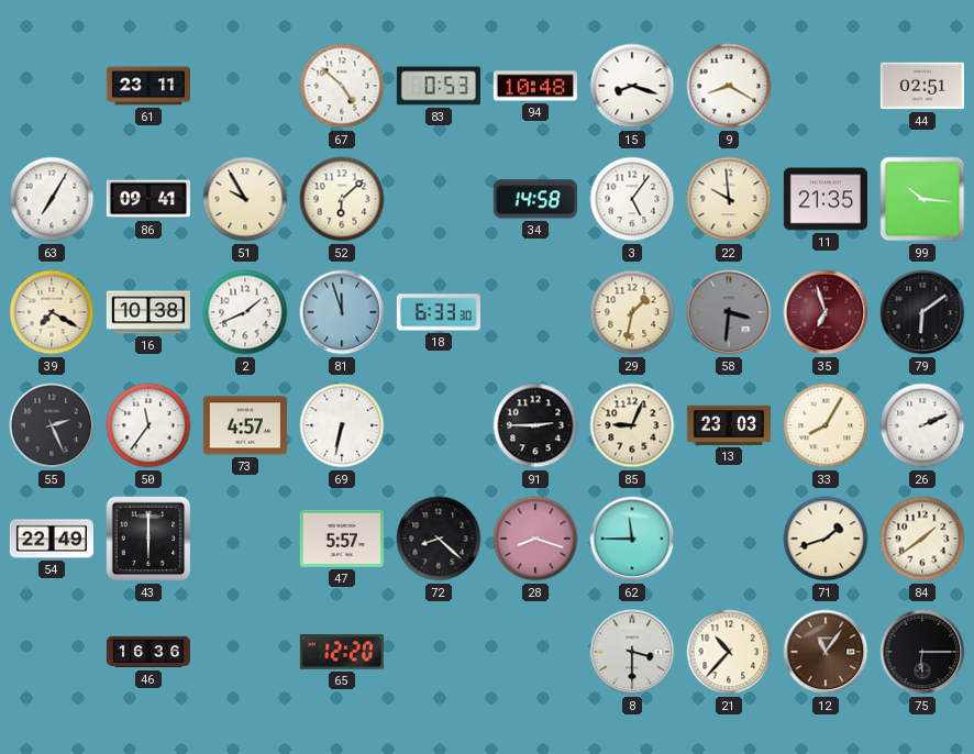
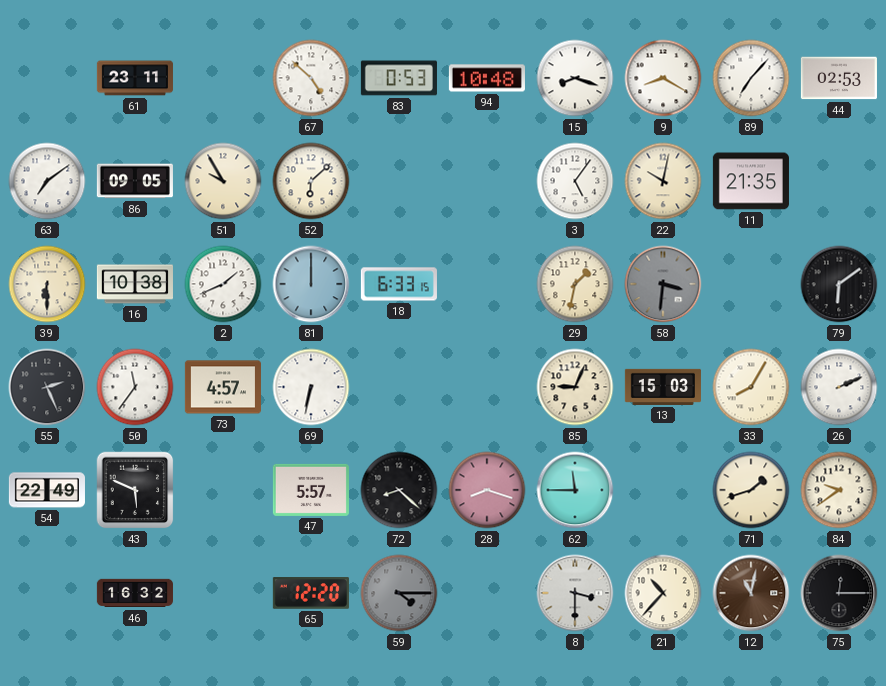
89: none -> 7:07
44: 02:51 -> 02:53
63: 7:05 -> 7:09
86: 09:41 -> 09:05
34: 14:58 -> none
22: 9:59 -> 10:02
99: 10:16 -> none
39: 7:20 -> 6:30
81: 11:57 -> 12:00
18: 6:33:30 -> 6:33:15
35: 6:57 -> none
91: 2:45 -> none
13: 23:03 -> 15:03
43: 6:00 -> 5:49
84: 1:39 -> 9:39
46: 16:36 -> 16:32
59: none -> 4:15
12: 11:06 -> 11:02
75: 6:15 -> 12:15
